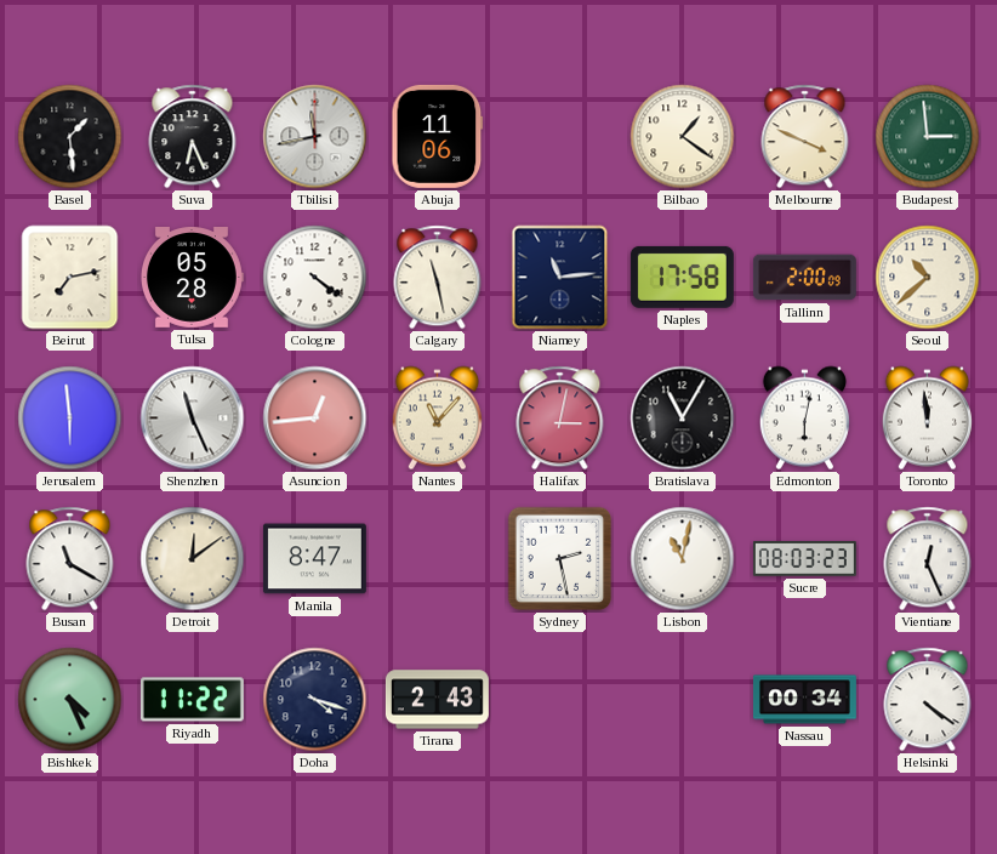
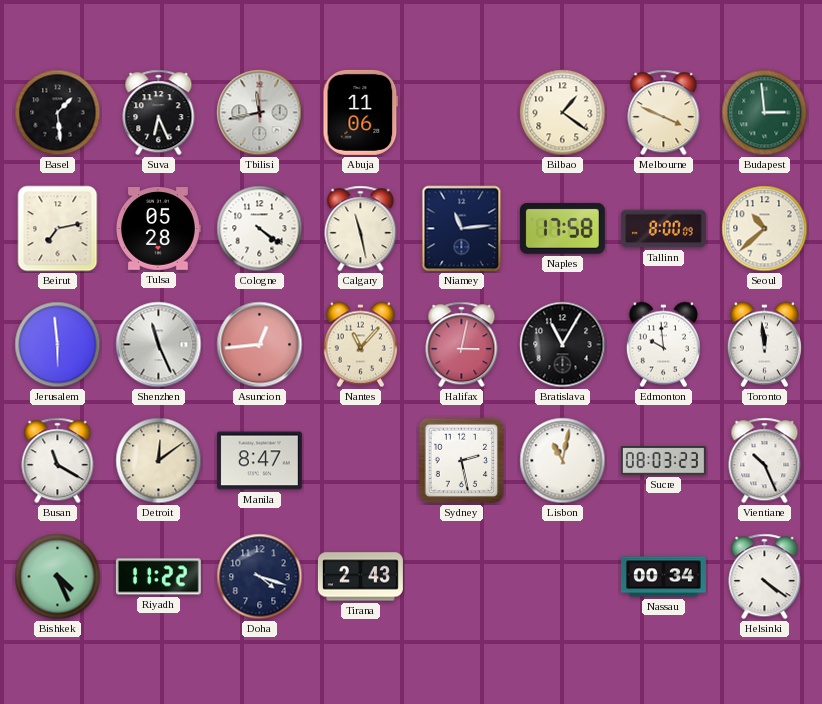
Tallinn: 2:00 -> 8:00
Edmonton: 6:02 -> 9:59
Vientiane: 12:26 -> 10:26
